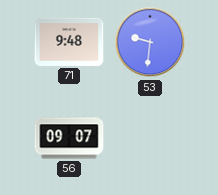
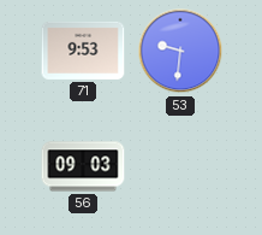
71: 9:48 -> 9:53
56: 09:07 -> 09:03
